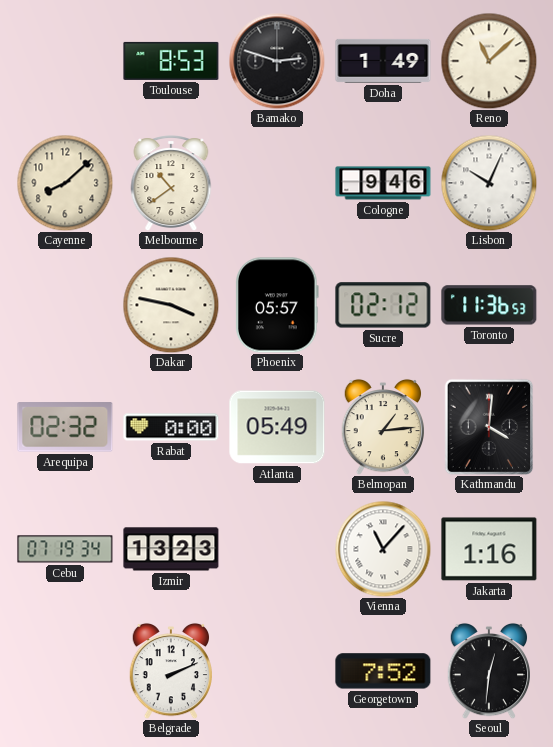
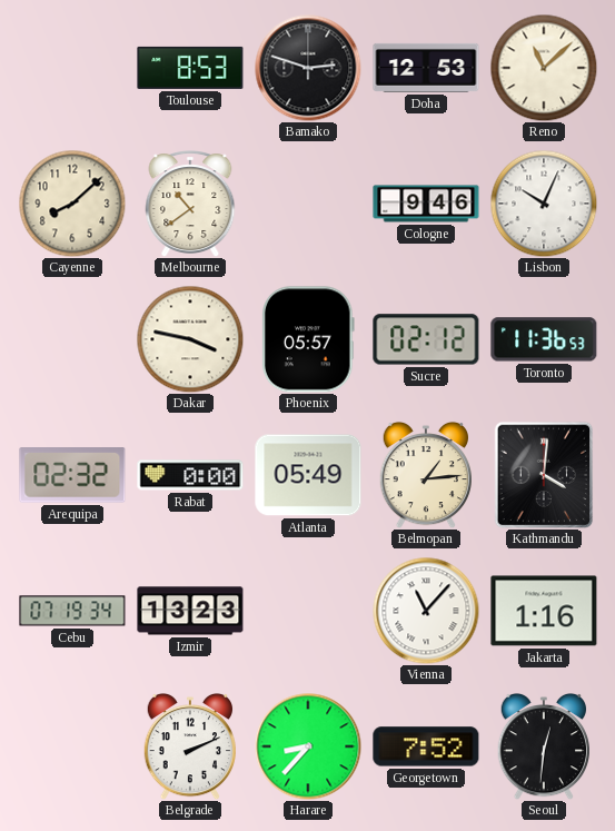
Doha: 1:49 -> 12:53
Harare: none -> 8:37
